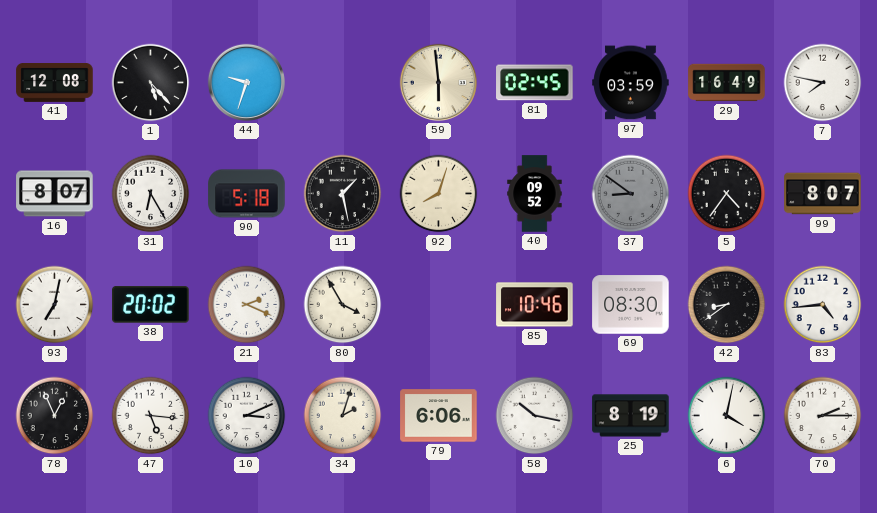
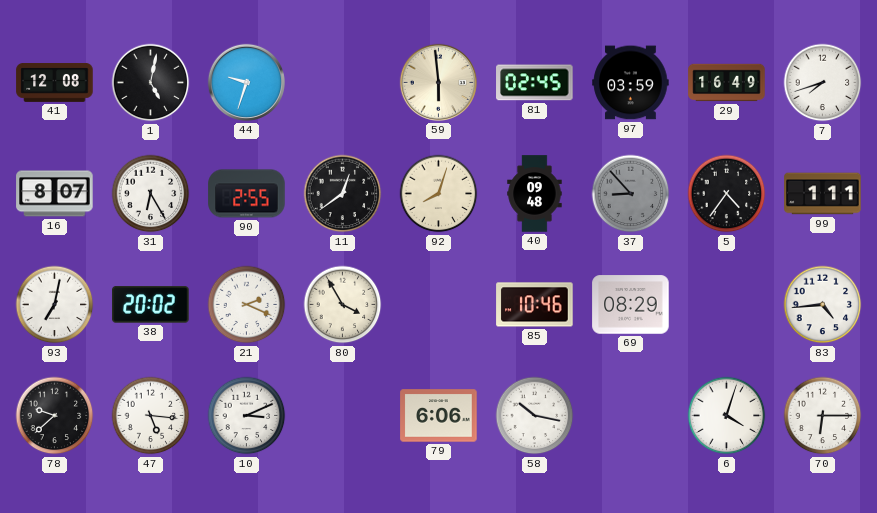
1: 5:23 -> 5:02
7: 7:47 -> 7:42
90: 5:18 -> 2:55
11: 1:28 -> 12:39
40: 09:52 -> 09:48
37: 8:51 -> 8:53
99: 8:07 -> 1:11
69: 08:30 -> 08:29
42: 8:39 -> none
78: 12:56 -> 9:38
34: 2:03 -> none
25: 8:19 -> none
6: 4:02 -> 4:03
70: 2:15 -> 6:15
